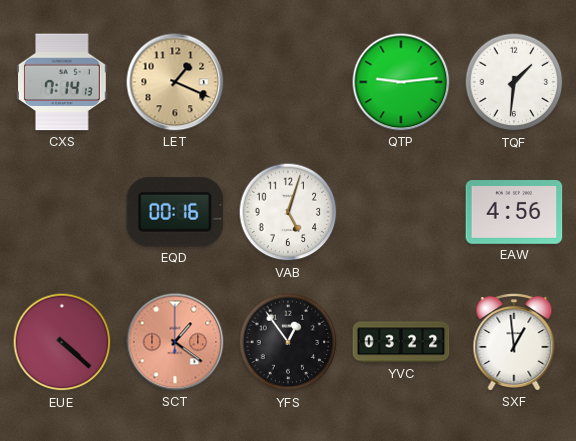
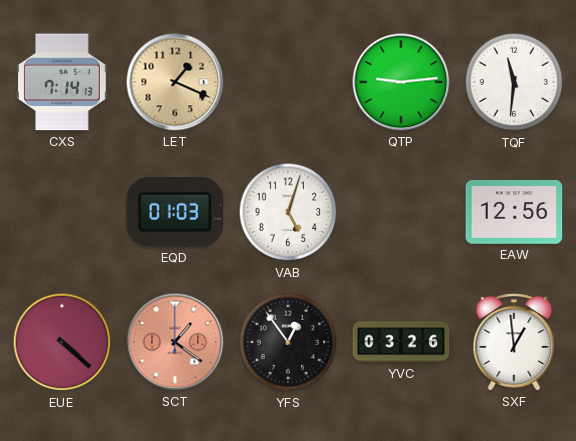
TQF: 1:31 -> 11:31
EQD: 00:16 -> 01:03
EAW: 4:56 -> 12:56
YVC: 03:22 -> 03:26
